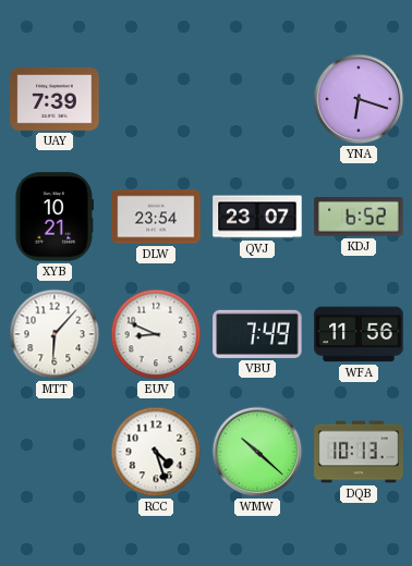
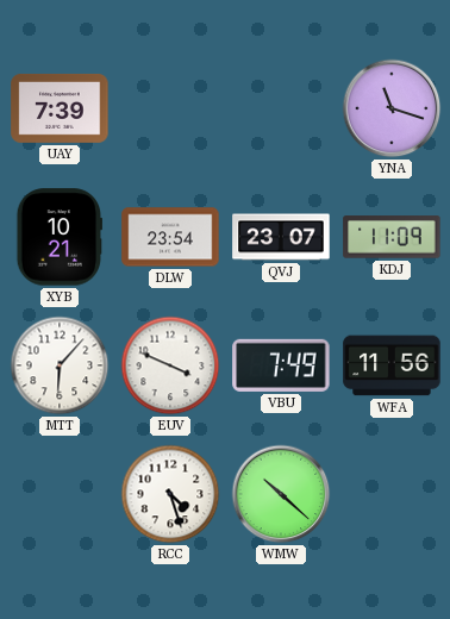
YNA: 6:18 -> 11:18
KDJ: 6:52 -> 11:09
EUV: 8:49 -> 3:49
DQB: 10:13 -> none
